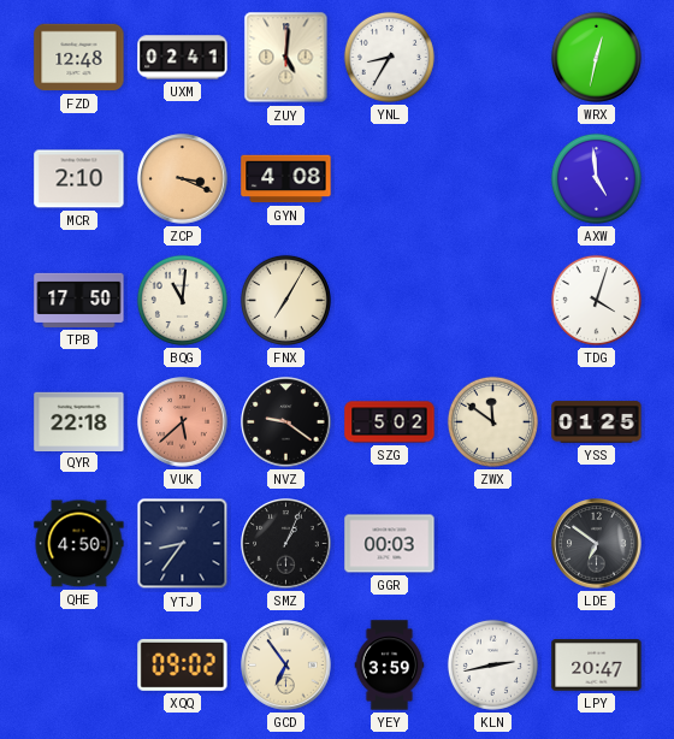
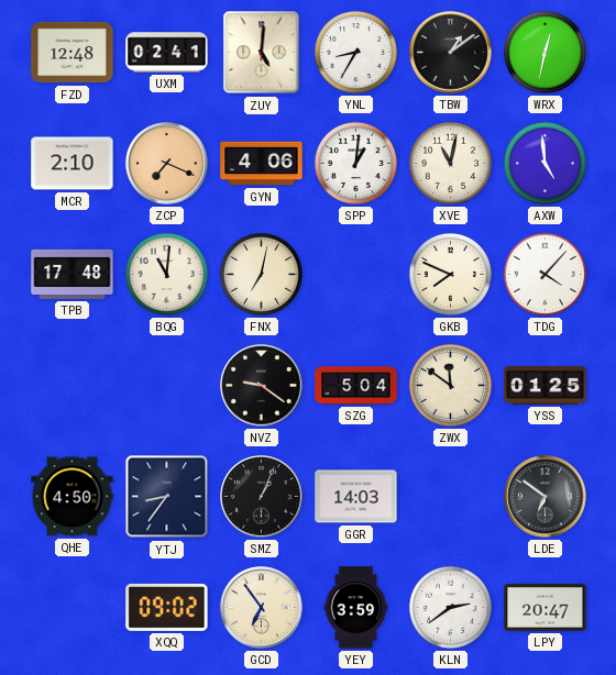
TBW: none -> 1:09
ZCP: 3:19 -> 7:19
GYN: 4:08 -> 4:06
SPP: none -> 1:01
XVE: none -> 11:02
TPB: 17:50 -> 17:48
FNX: 7:05 -> 7:02
GKB: none -> 7:49
TDG: 4:03 -> 4:07
QYR: 22:18 -> none
VUK: 5:38 -> none
SZG: 5:02 -> 5:04
GGR: 00:03 -> 14:03
KLN: 2:43 -> 2:39
